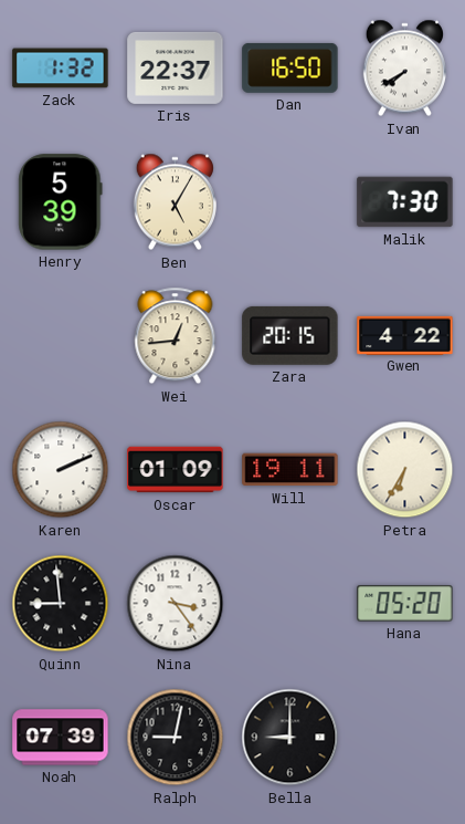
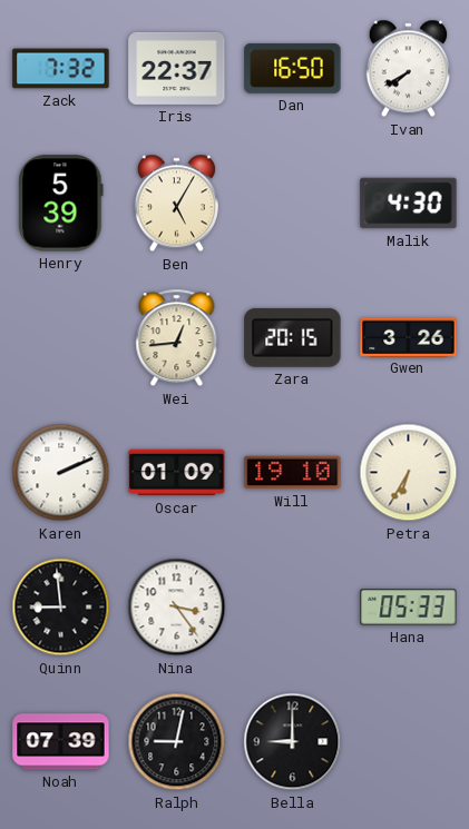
Zack: 1:32 -> 7:32
Malik: 7:30 -> 4:30
Gwen: 4:22 -> 3:26
Will: 19:11 -> 19:10
Hana: 05:20 -> 05:33
